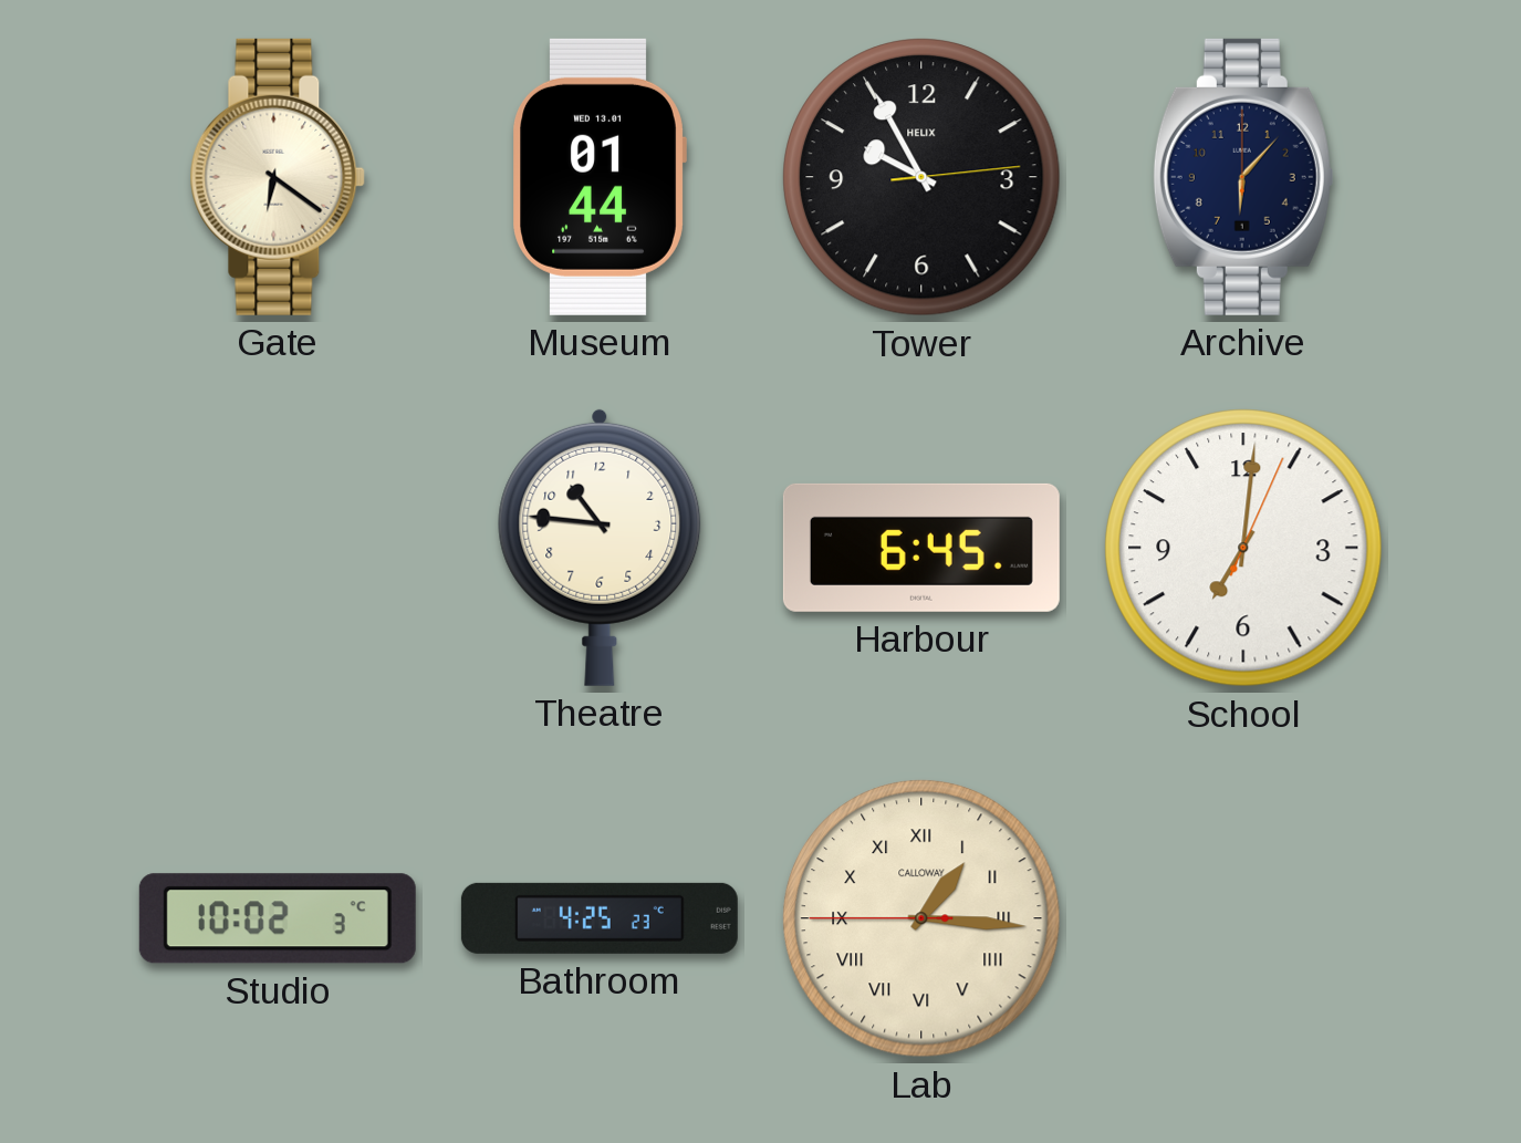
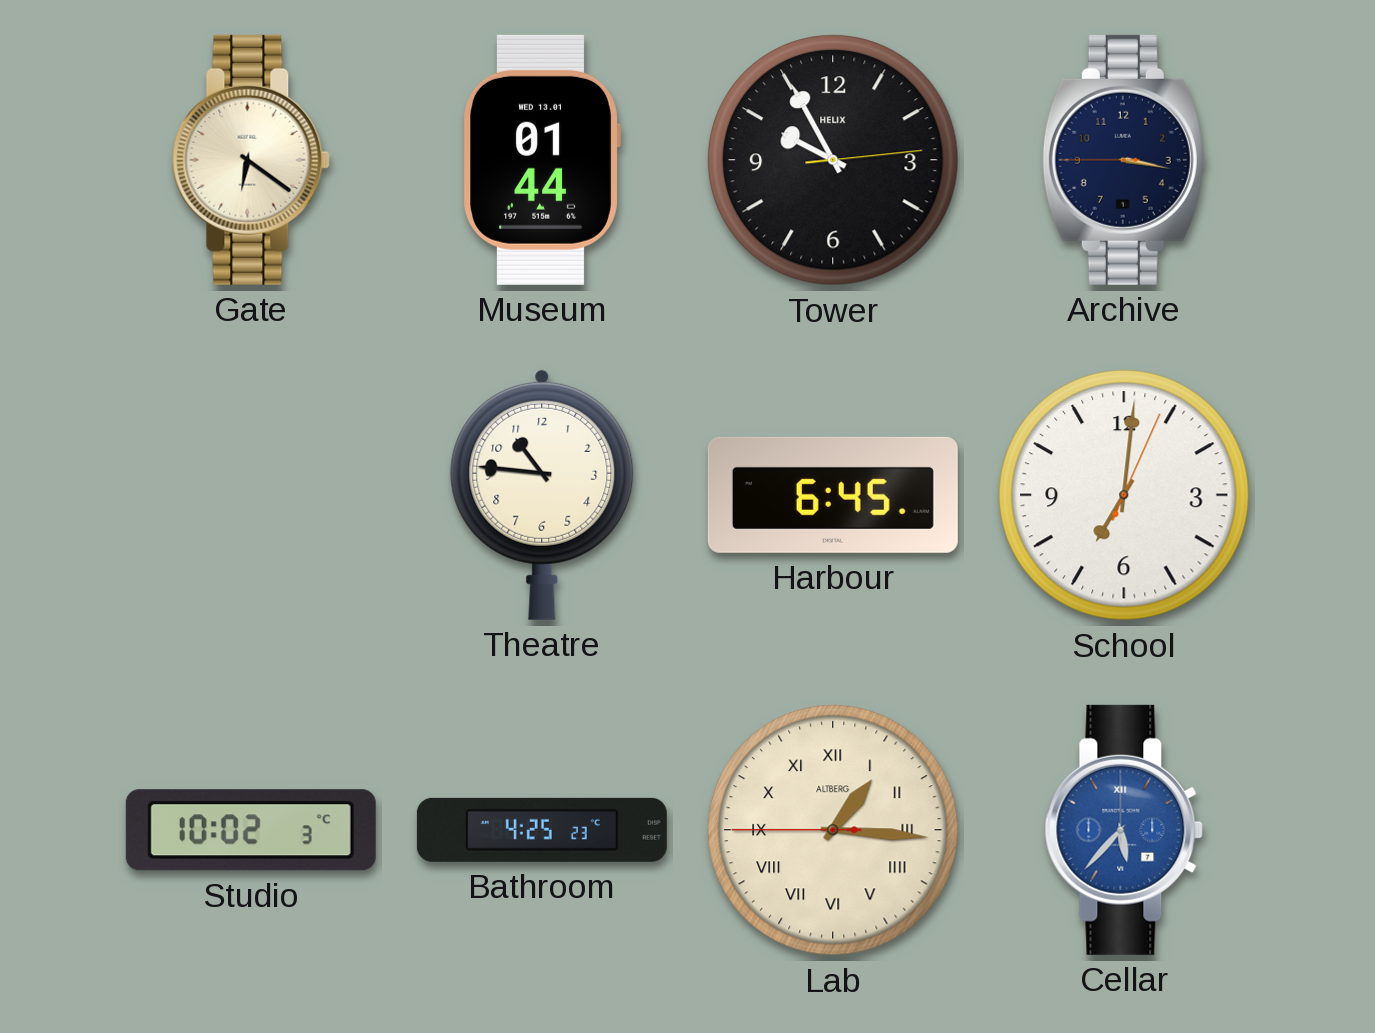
Archive: 6:07 -> 3:16
Lab brand: CALLOWAY -> ALTBERG
Cellar: none -> 5:37
